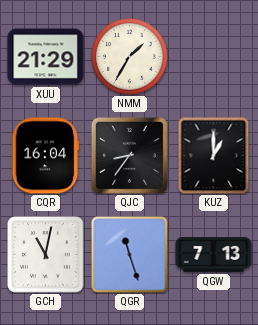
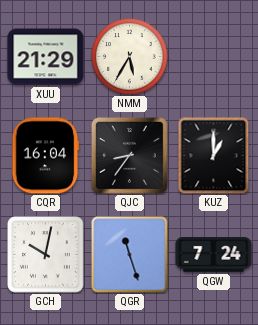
NMM: 1:35 -> 5:35
GCH: 11:02 -> 10:02
QGW: 7:13 -> 7:24
